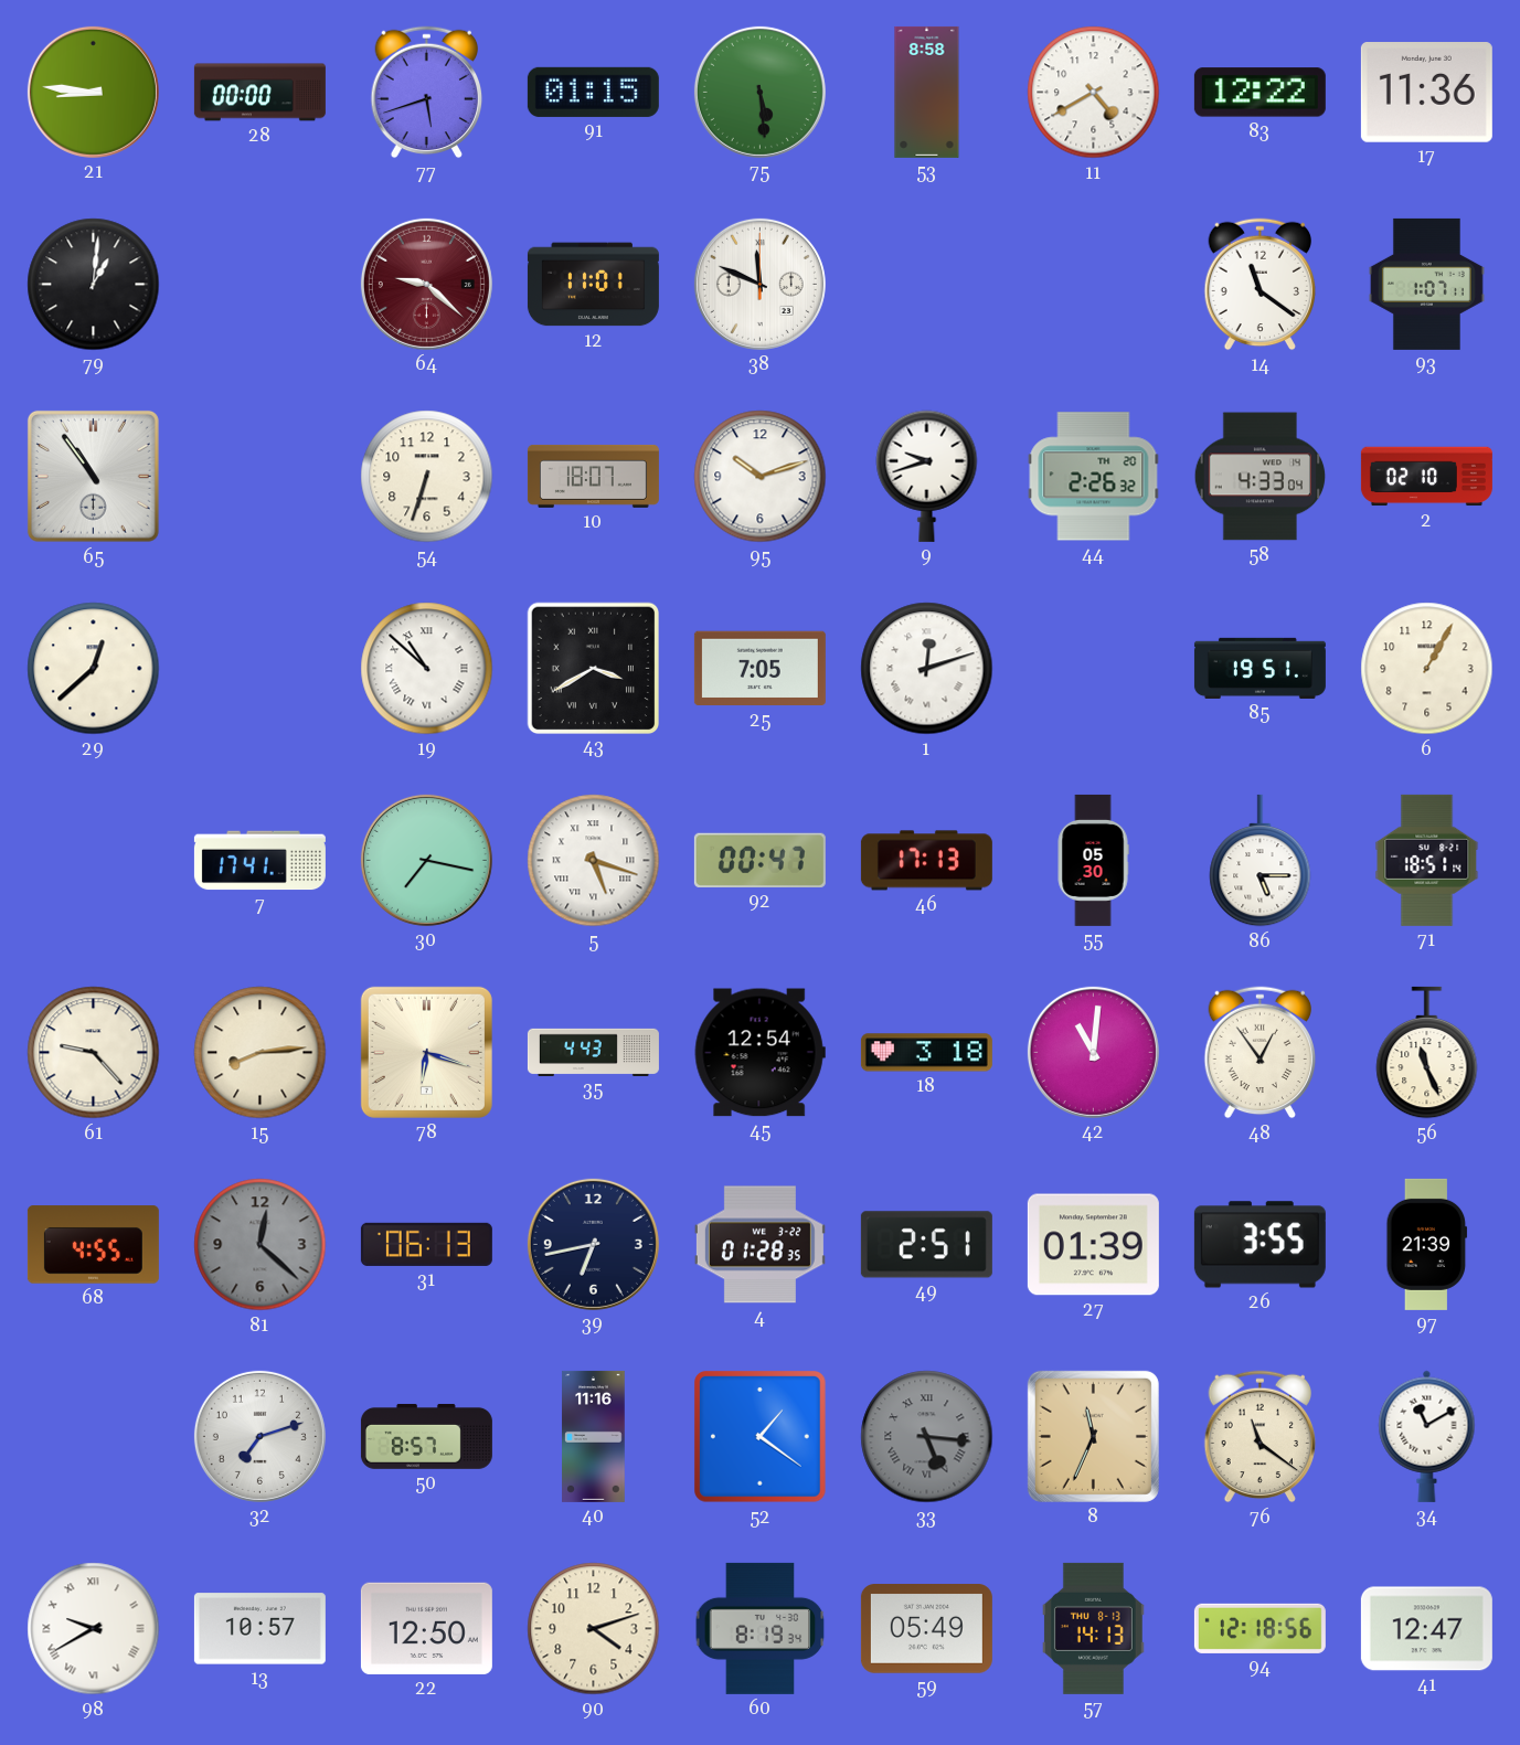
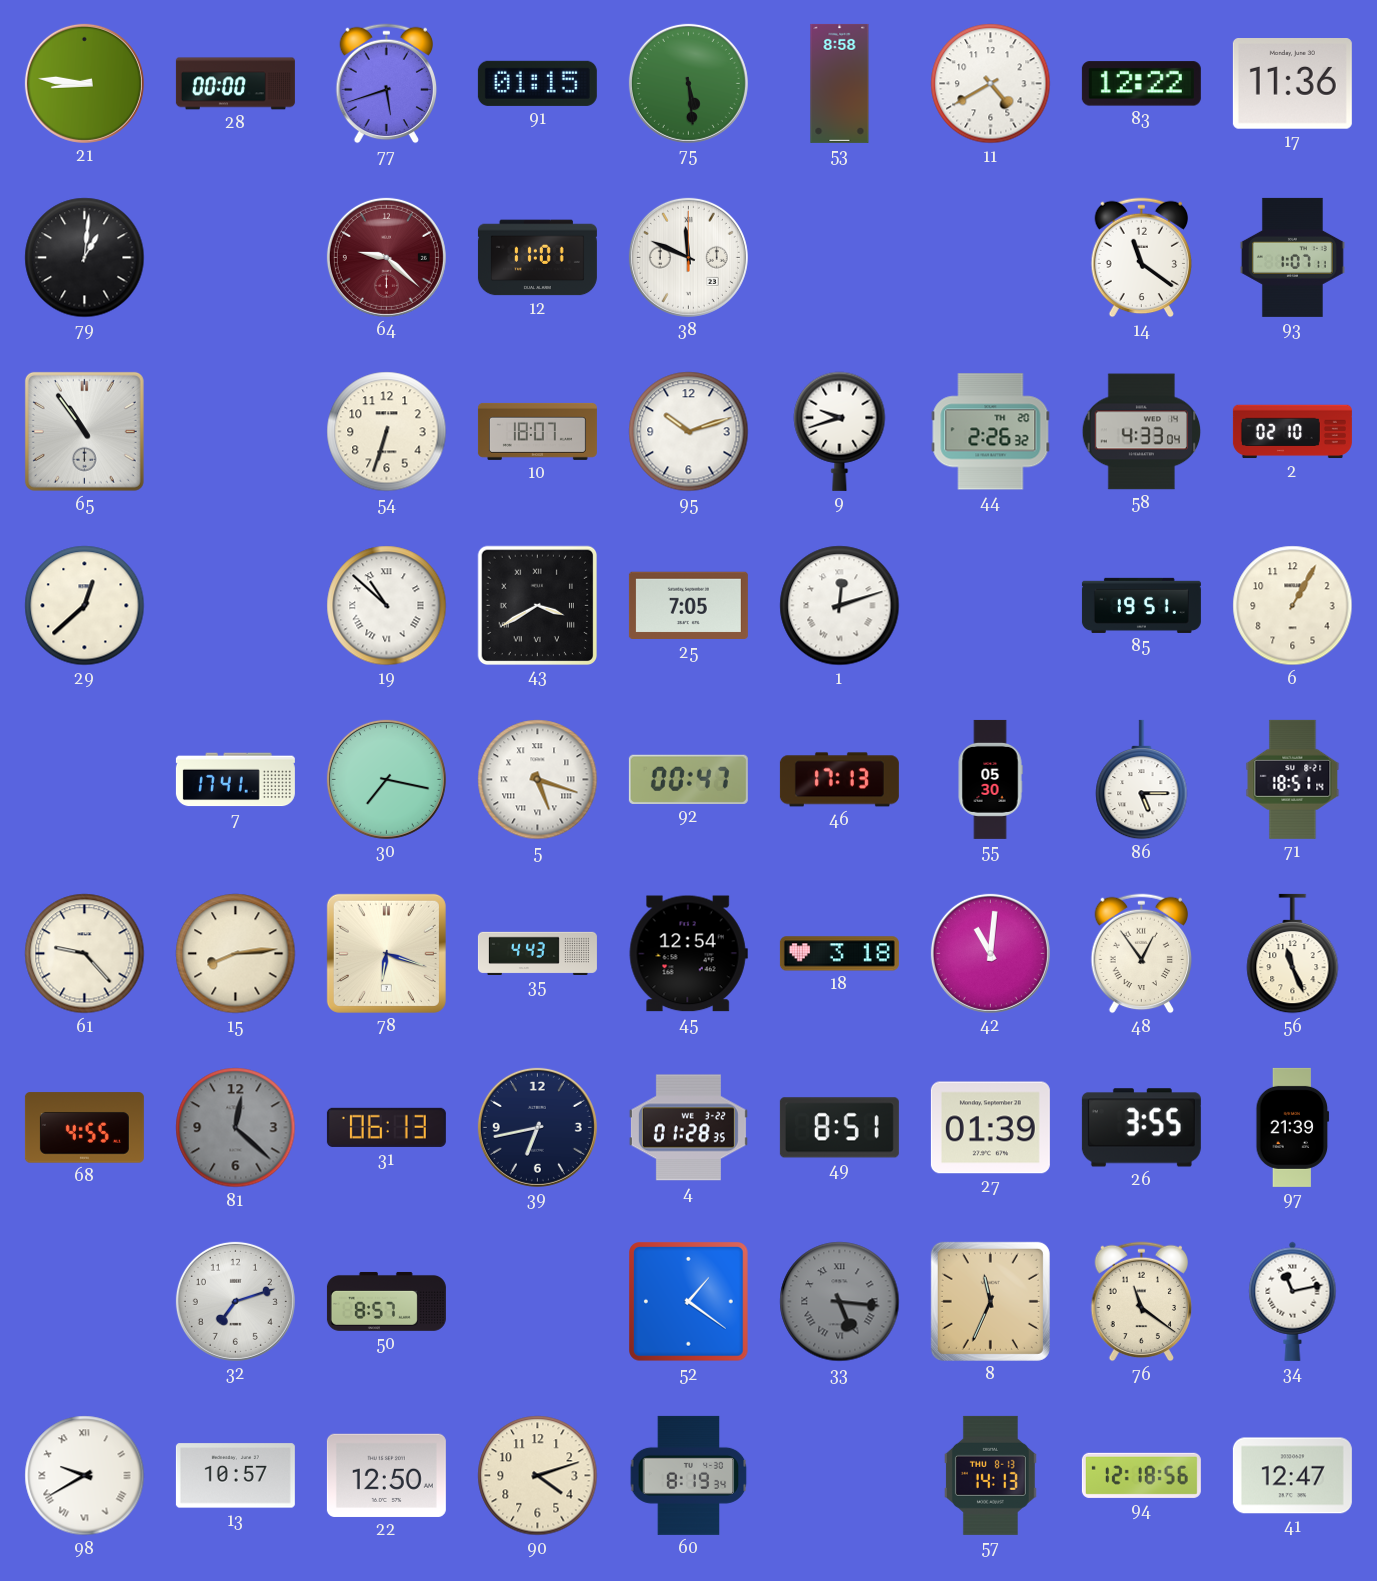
49: 2:51 -> 8:51
40: 11:16 -> none
34: 11:10 -> 11:13
59: 05:49 -> none
